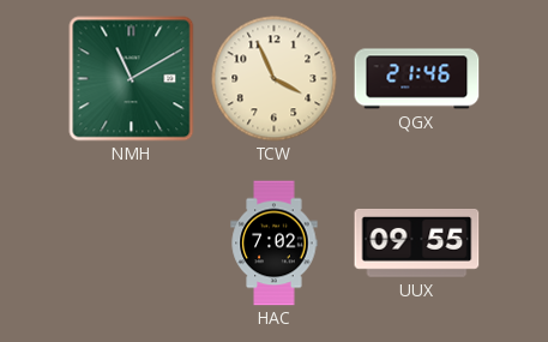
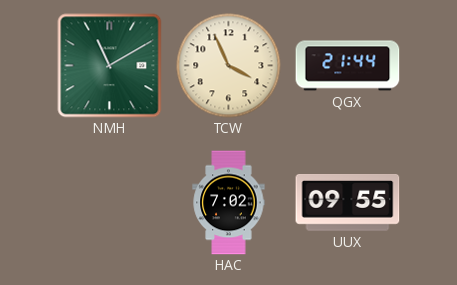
QGX: 21:46 -> 21:44
